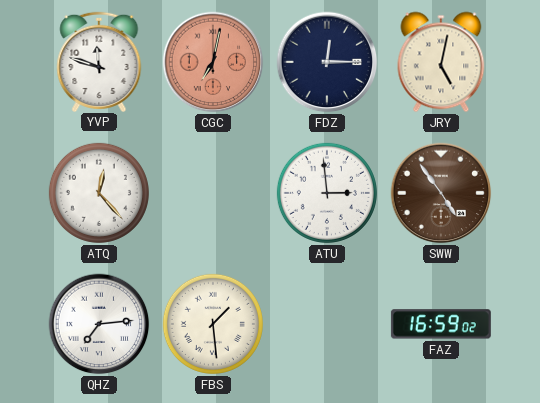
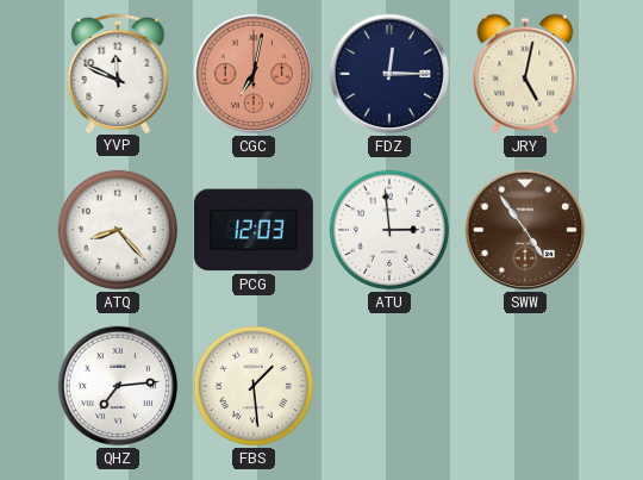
YVP: 11:48 -> 11:49
ATQ: 12:23 -> 8:23
PCG: none -> 12:03
FAZ: 16:59 -> none
